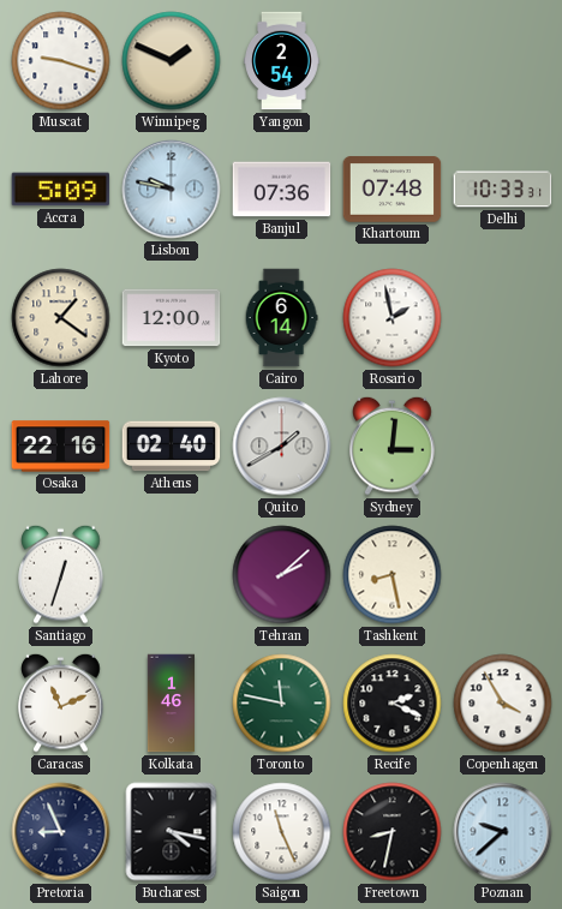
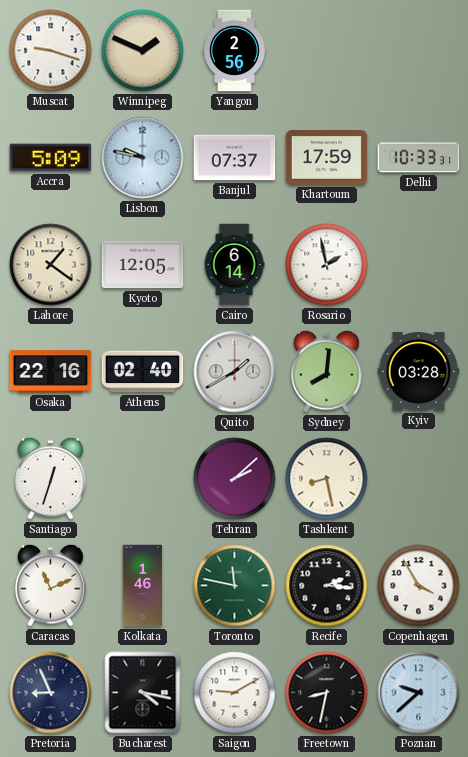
Yangon: 2:54 -> 2:56
Banjul: 07:36 -> 07:37
Khartoum: 07:48 -> 17:59
Kyoto: 12:00 -> 12:05
Sydney: 3:01 -> 8:01
Kyiv: none -> 03:28
Recife: 2:19 -> 2:16
Saigon: 11:26 -> 9:10
